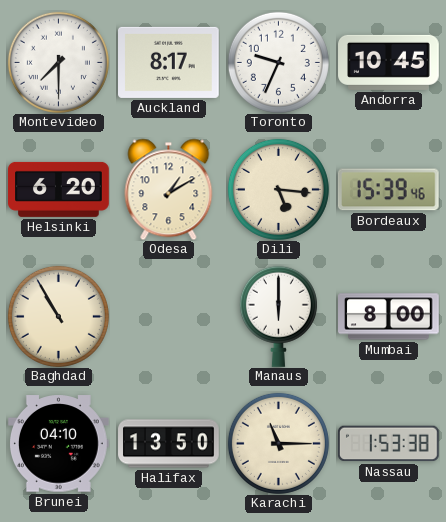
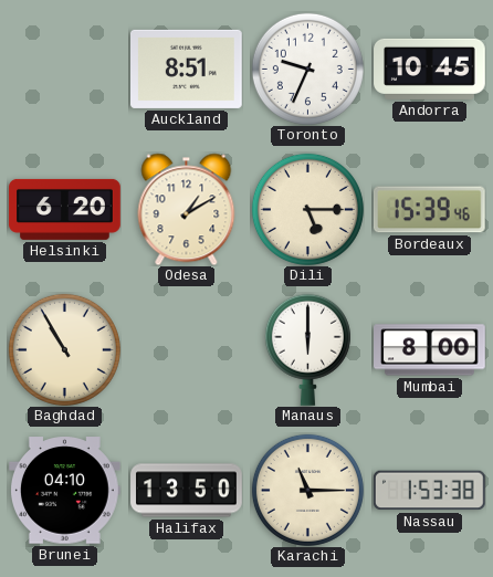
Montevideo: 7:30 -> none
Auckland: 8:17 -> 8:51
Dili: 5:16 -> 5:15
